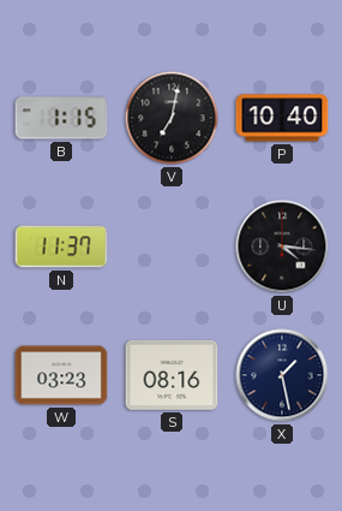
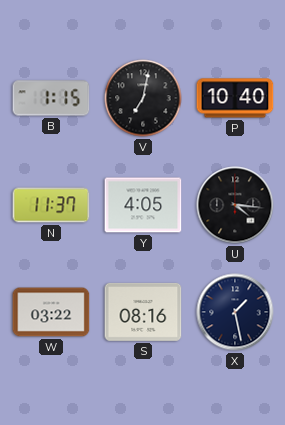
Y: none -> 4:05
W: 03:23 -> 03:22
